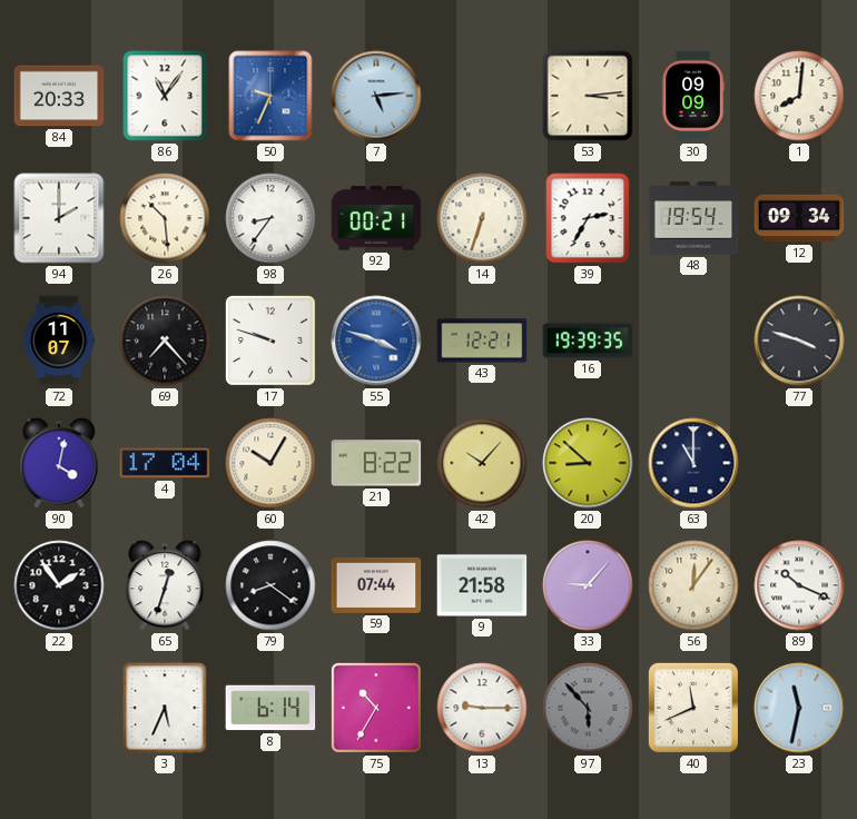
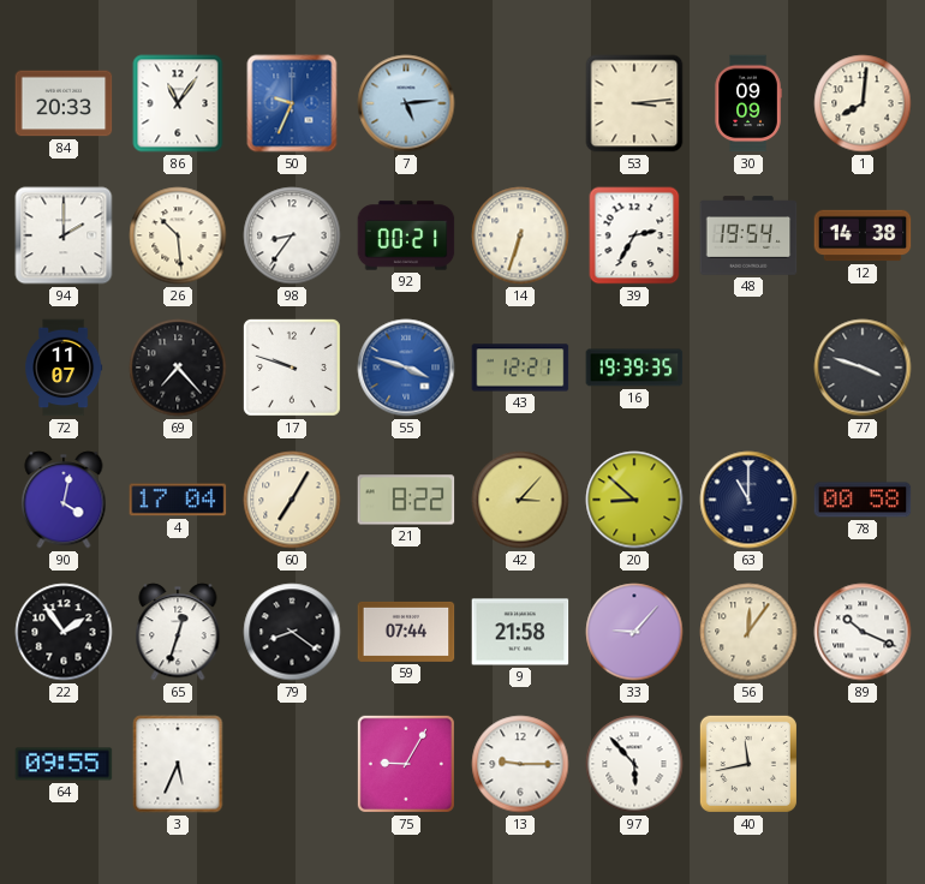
12: 09:34 -> 14:38
60: 10:05 -> 7:05
42: 10:07 -> 3:07
78: none -> 00:58
64: none -> 09:55
8: 6:14 -> none
75: 10:35 -> 9:05
97 dial: grey -> white
40: 11:41 -> 11:43
23: 11:32 -> none
